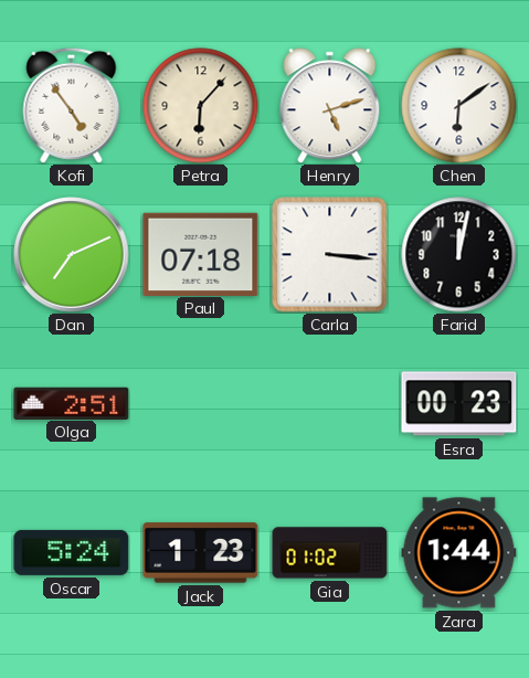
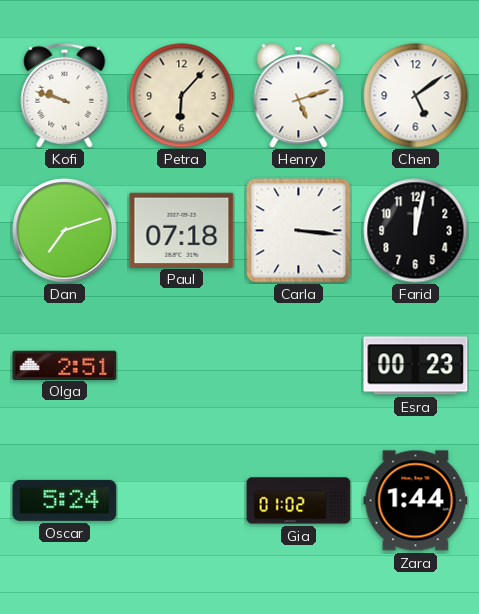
Kofi: 4:54 -> 9:48
Chen: 6:09 -> 5:09
Dan: 7:11 -> 7:12
Jack: 1:23 -> none
